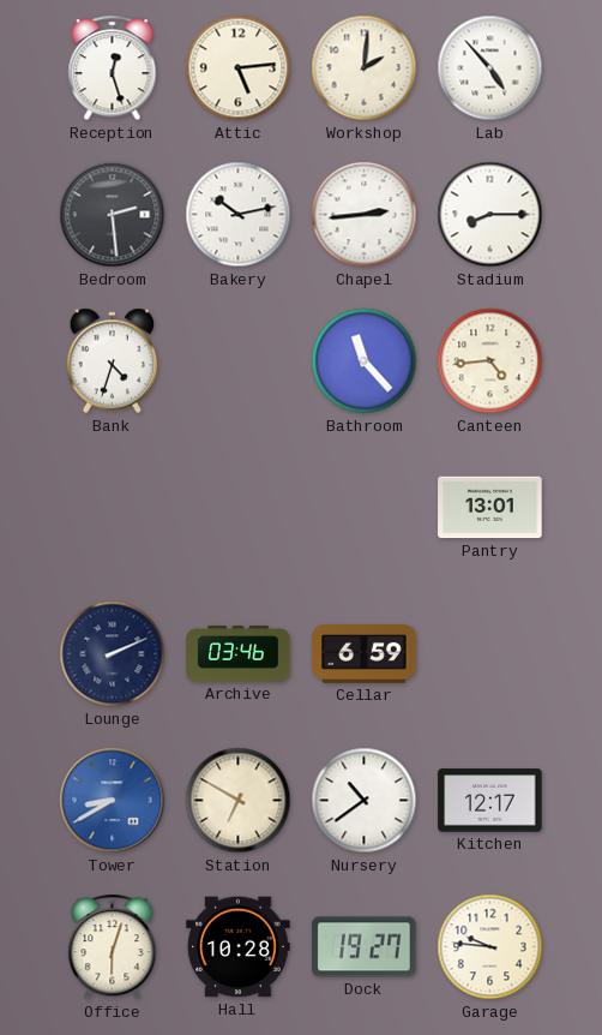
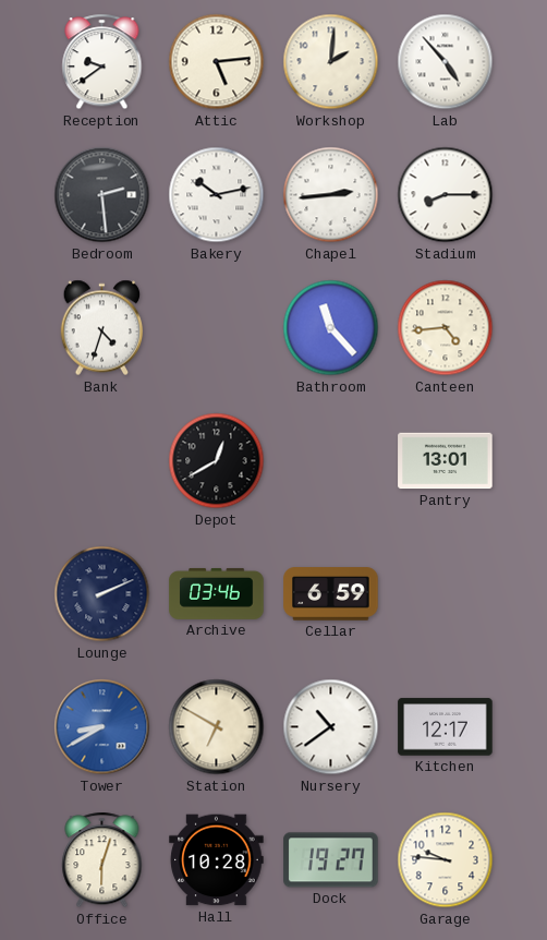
Reception: 12:27 -> 9:39
Depot: none -> 12:40
